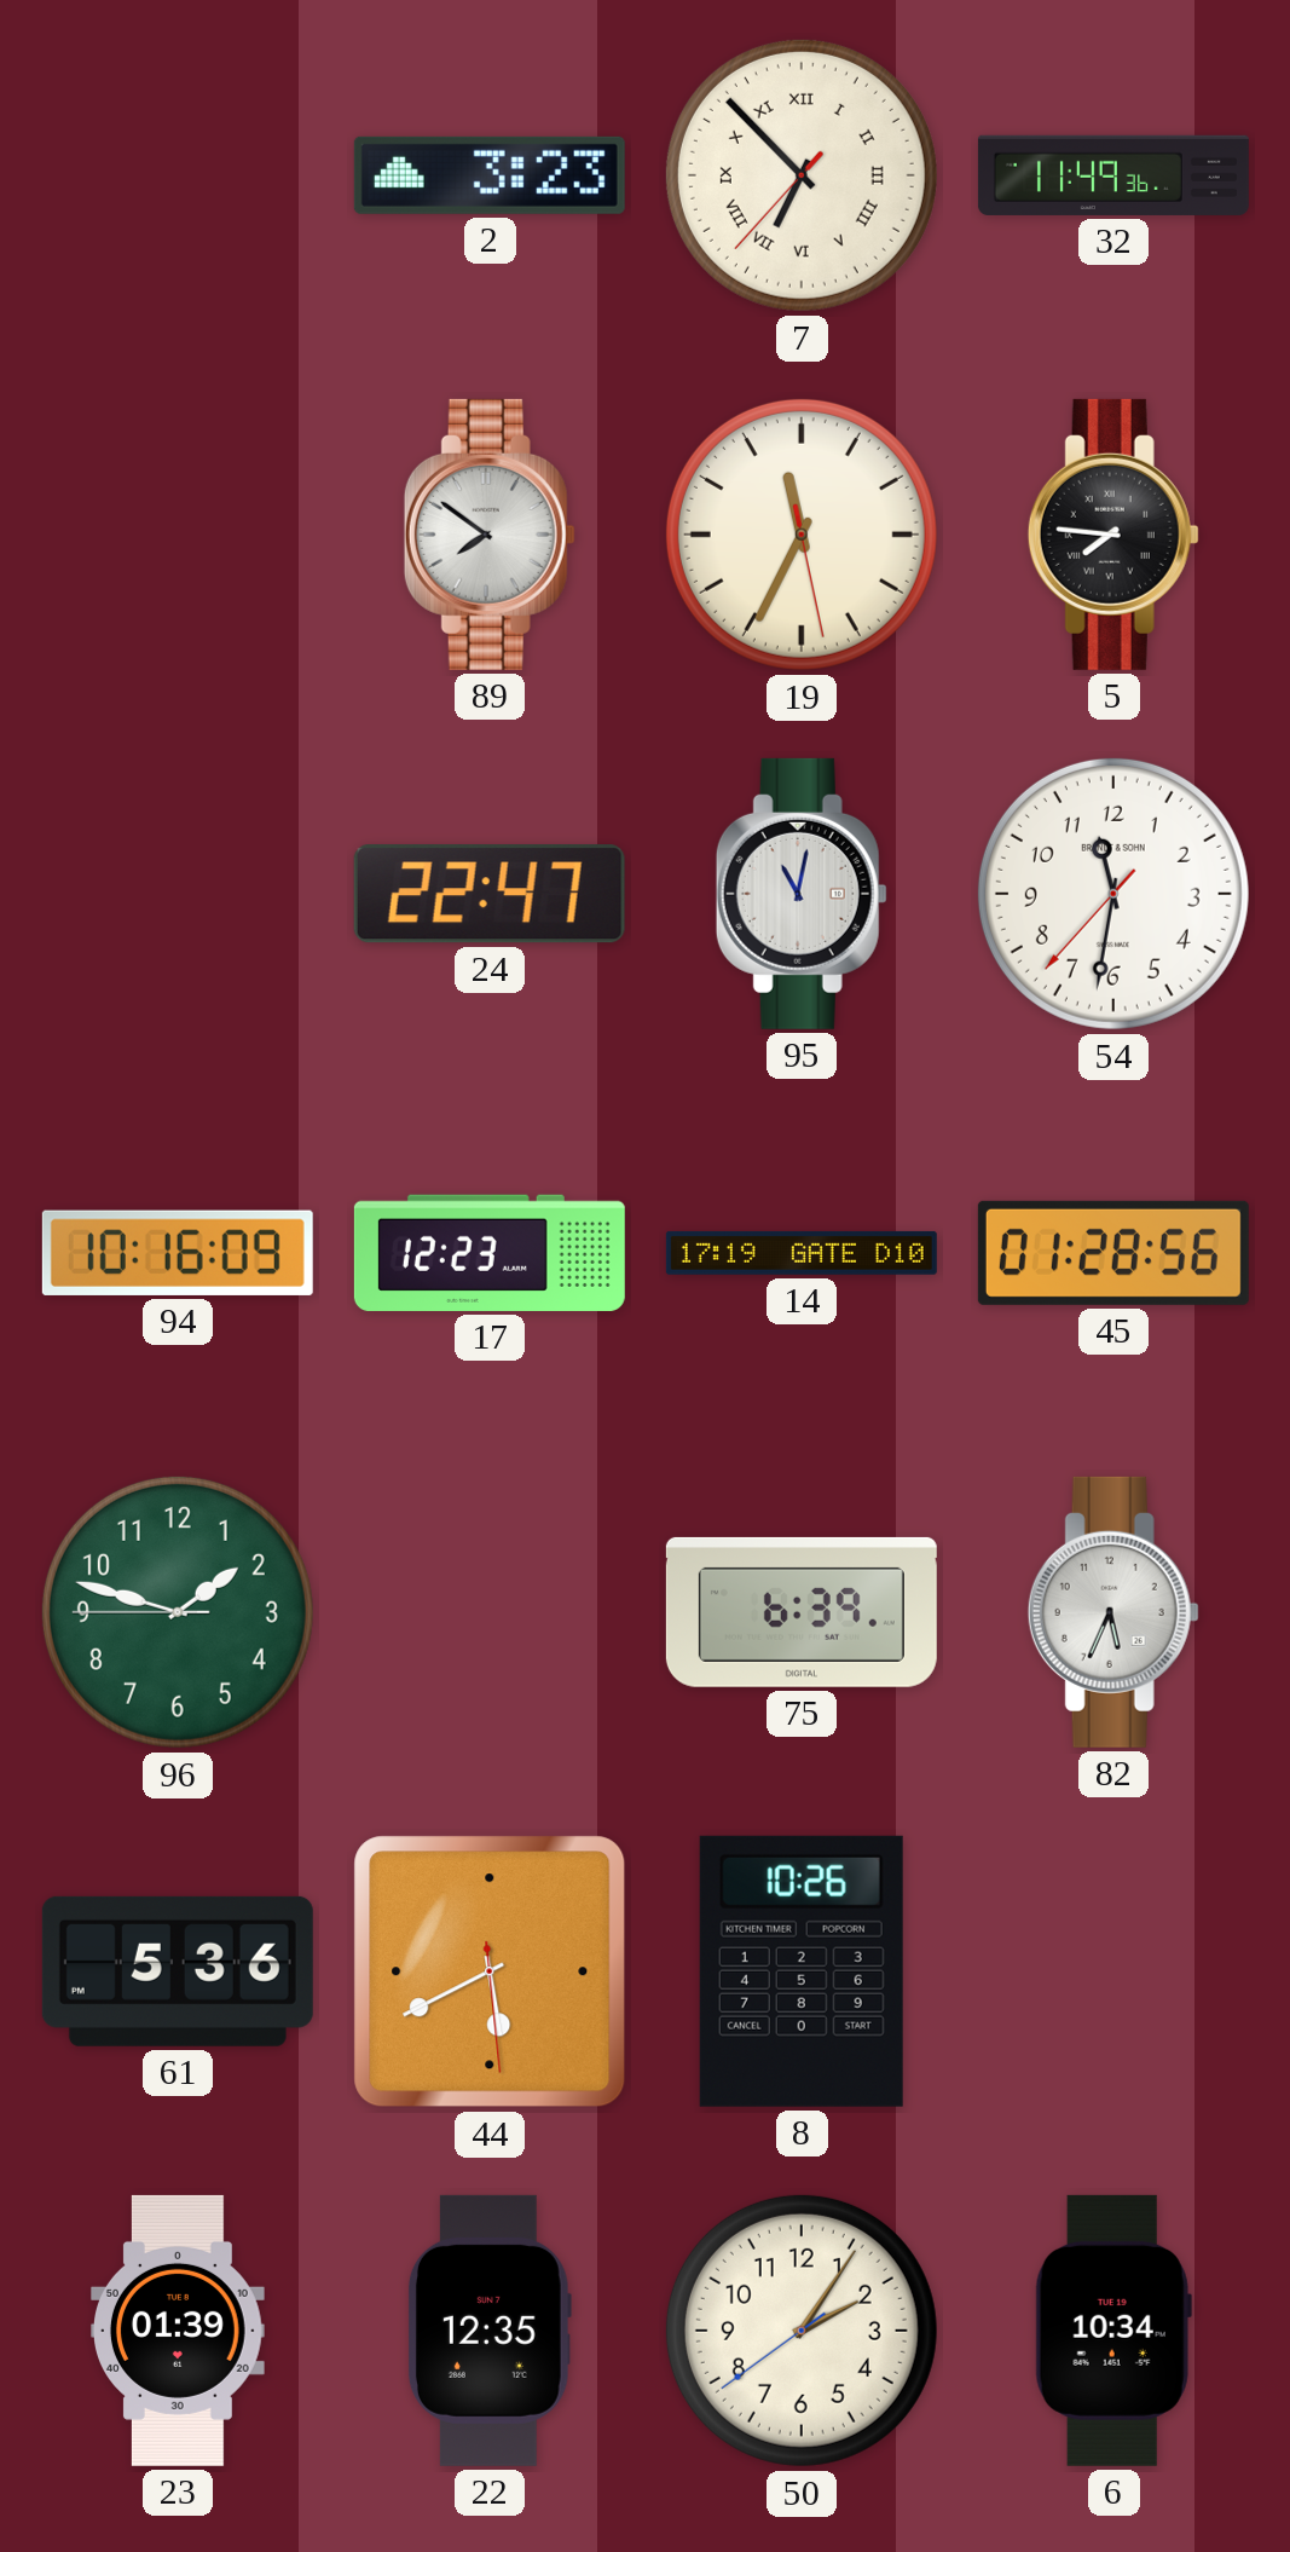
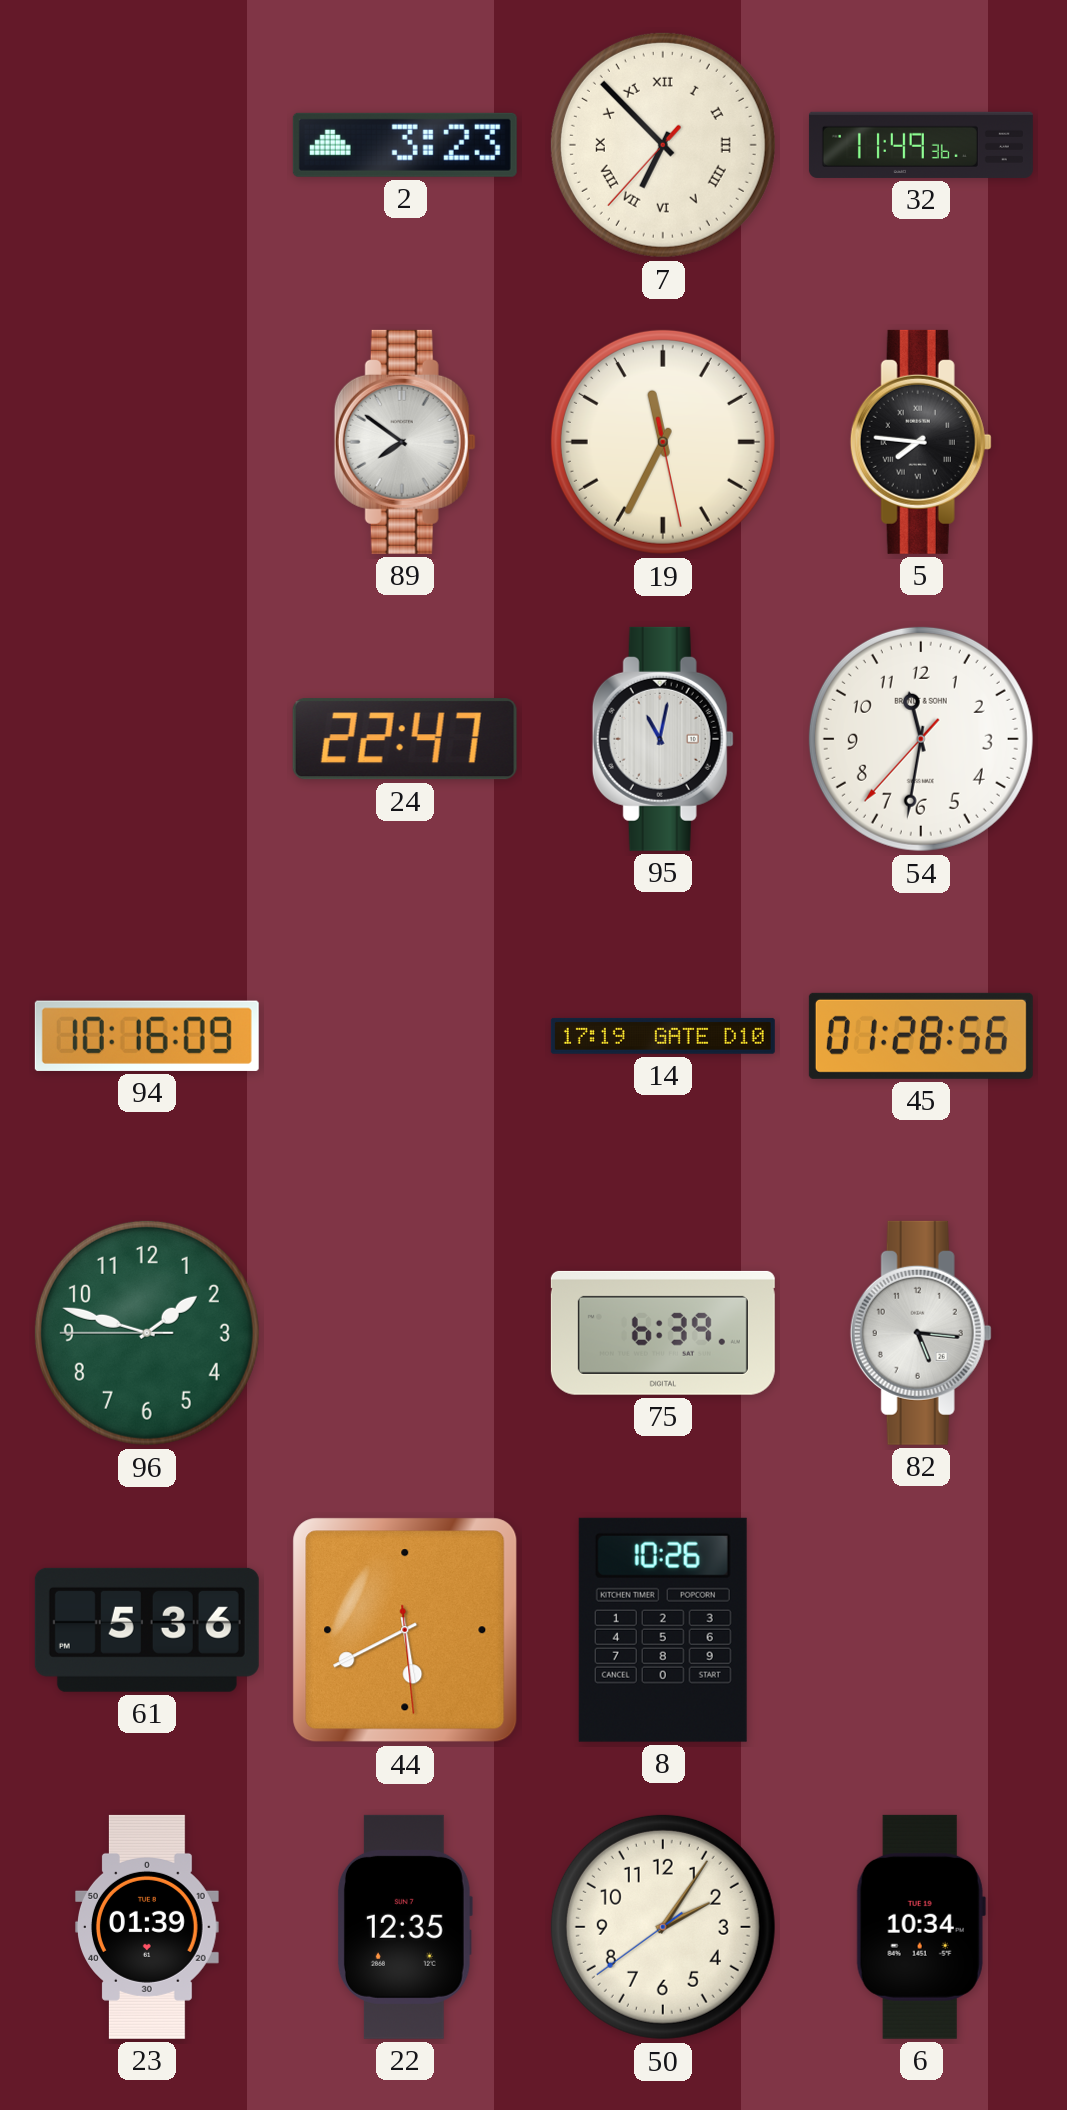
17: 12:23 -> none
82: 5:34 -> 5:16
